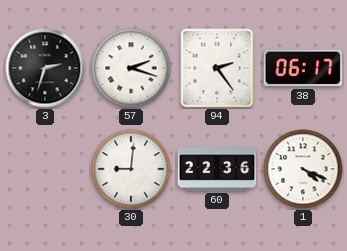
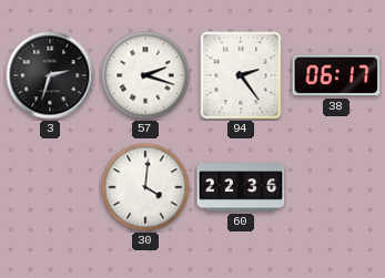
30: 9:01 -> 4:01
1: 4:19 -> none
